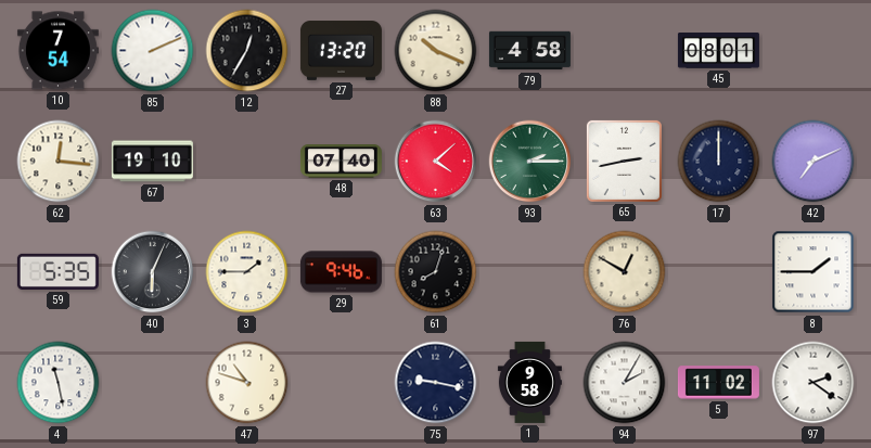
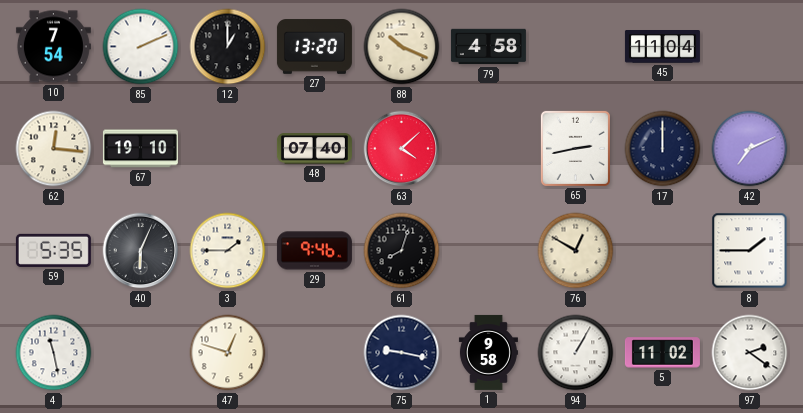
12: 12:35 -> 1:00
45: 08:01 -> 11:04
93: 2:15 -> none
47: 10:48 -> 12:48
94: 2:05 -> 1:05
